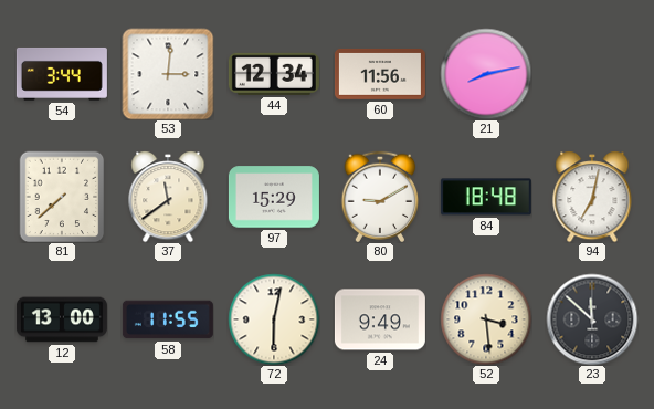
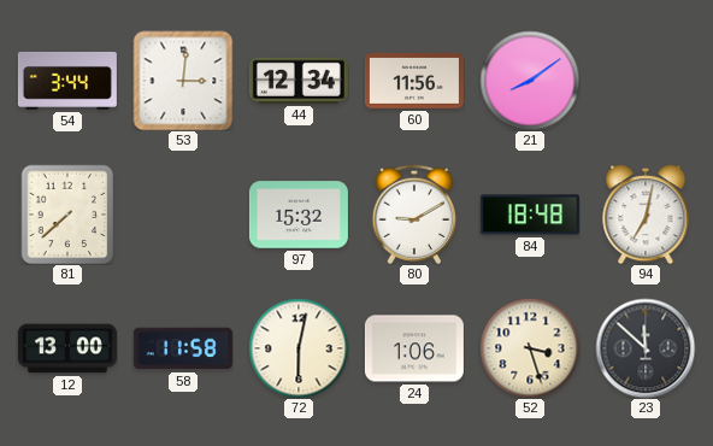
21: 8:13 -> 8:09
37: 11:39 -> none
97: 15:29 -> 15:32
58: 11:55 -> 11:58
24: 9:49 -> 1:06
52: 3:29 -> 3:27
